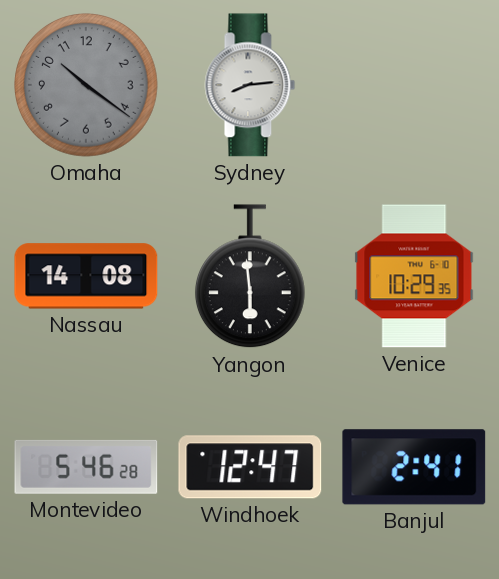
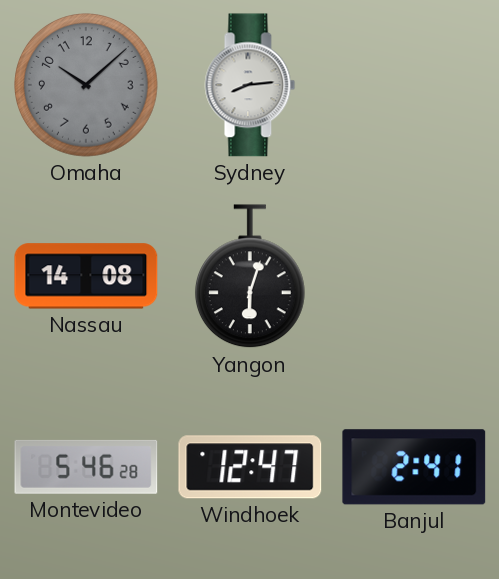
Omaha: 10:21 -> 10:08
Yangon: 5:59 -> 6:03
Venice: 10:29 -> none
